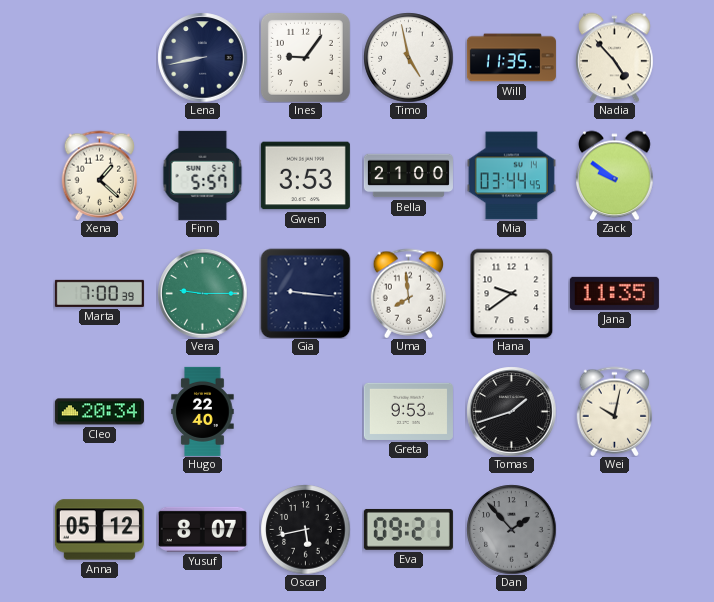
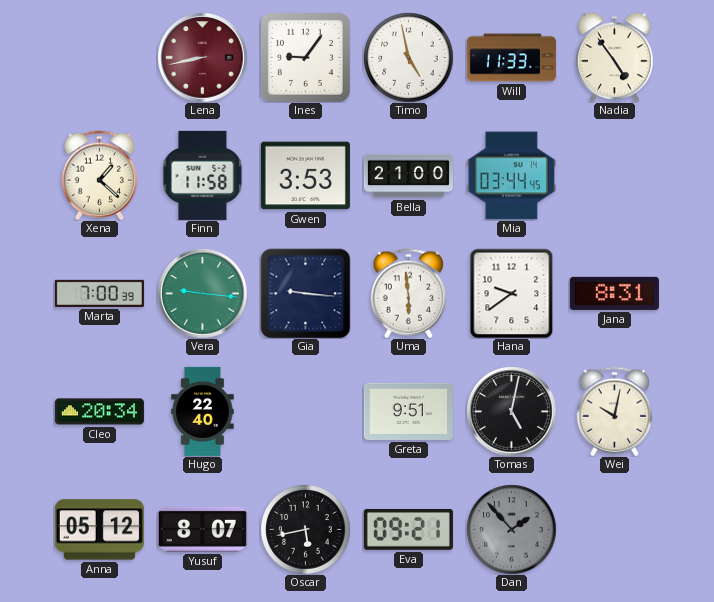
Lena dial: navy -> burgundy
Will: 11:35 -> 11:33
Nadia: 4:53 -> 4:54
Finn: 5:57 -> 11:58
Zack: 9:51 -> none
Vera: 9:15 -> 9:16
Uma: 7:59 -> 5:59
Jana: 11:35 -> 8:31
Greta: 9:53 -> 9:51
Tomas: 1:42 -> 5:02
